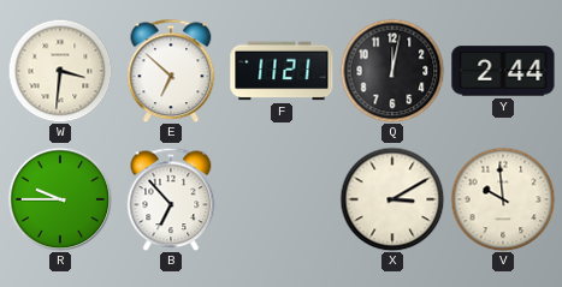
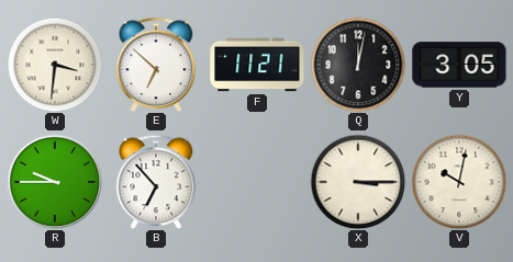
Y: 2:44 -> 3:05
X: 3:10 -> 3:15
V: 9:59 -> 10:02
